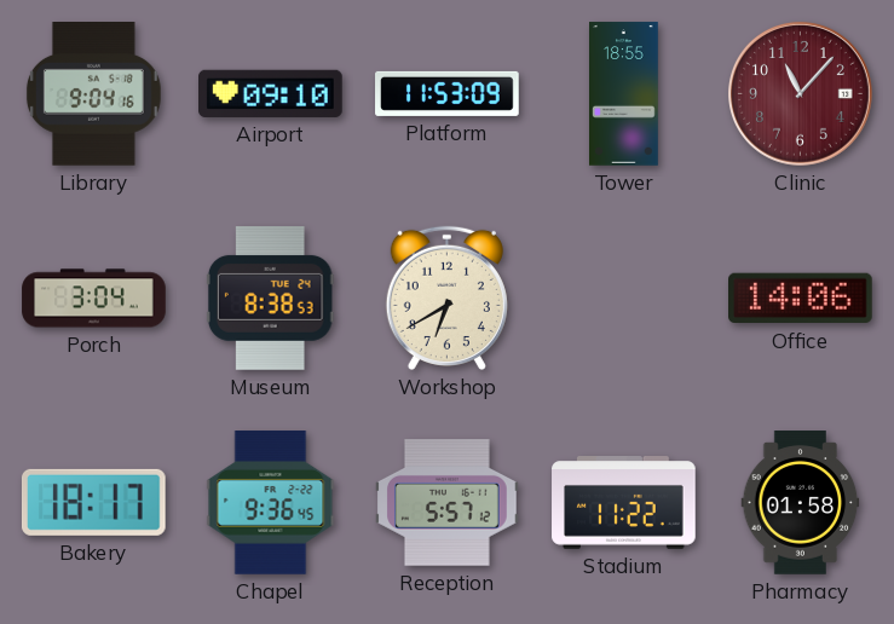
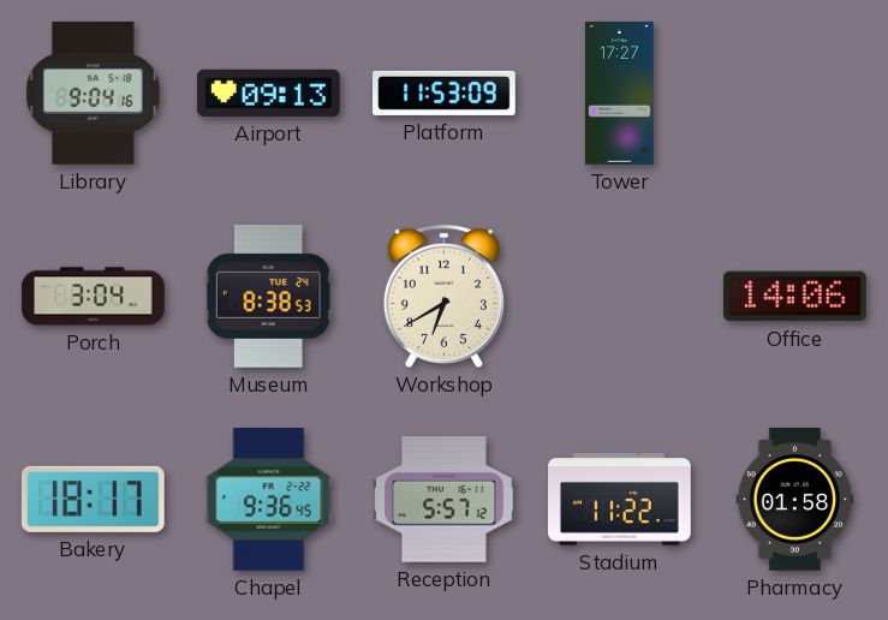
Airport: 09:10 -> 09:13
Tower: 18:55 -> 17:27
Clinic: 11:07 -> none
